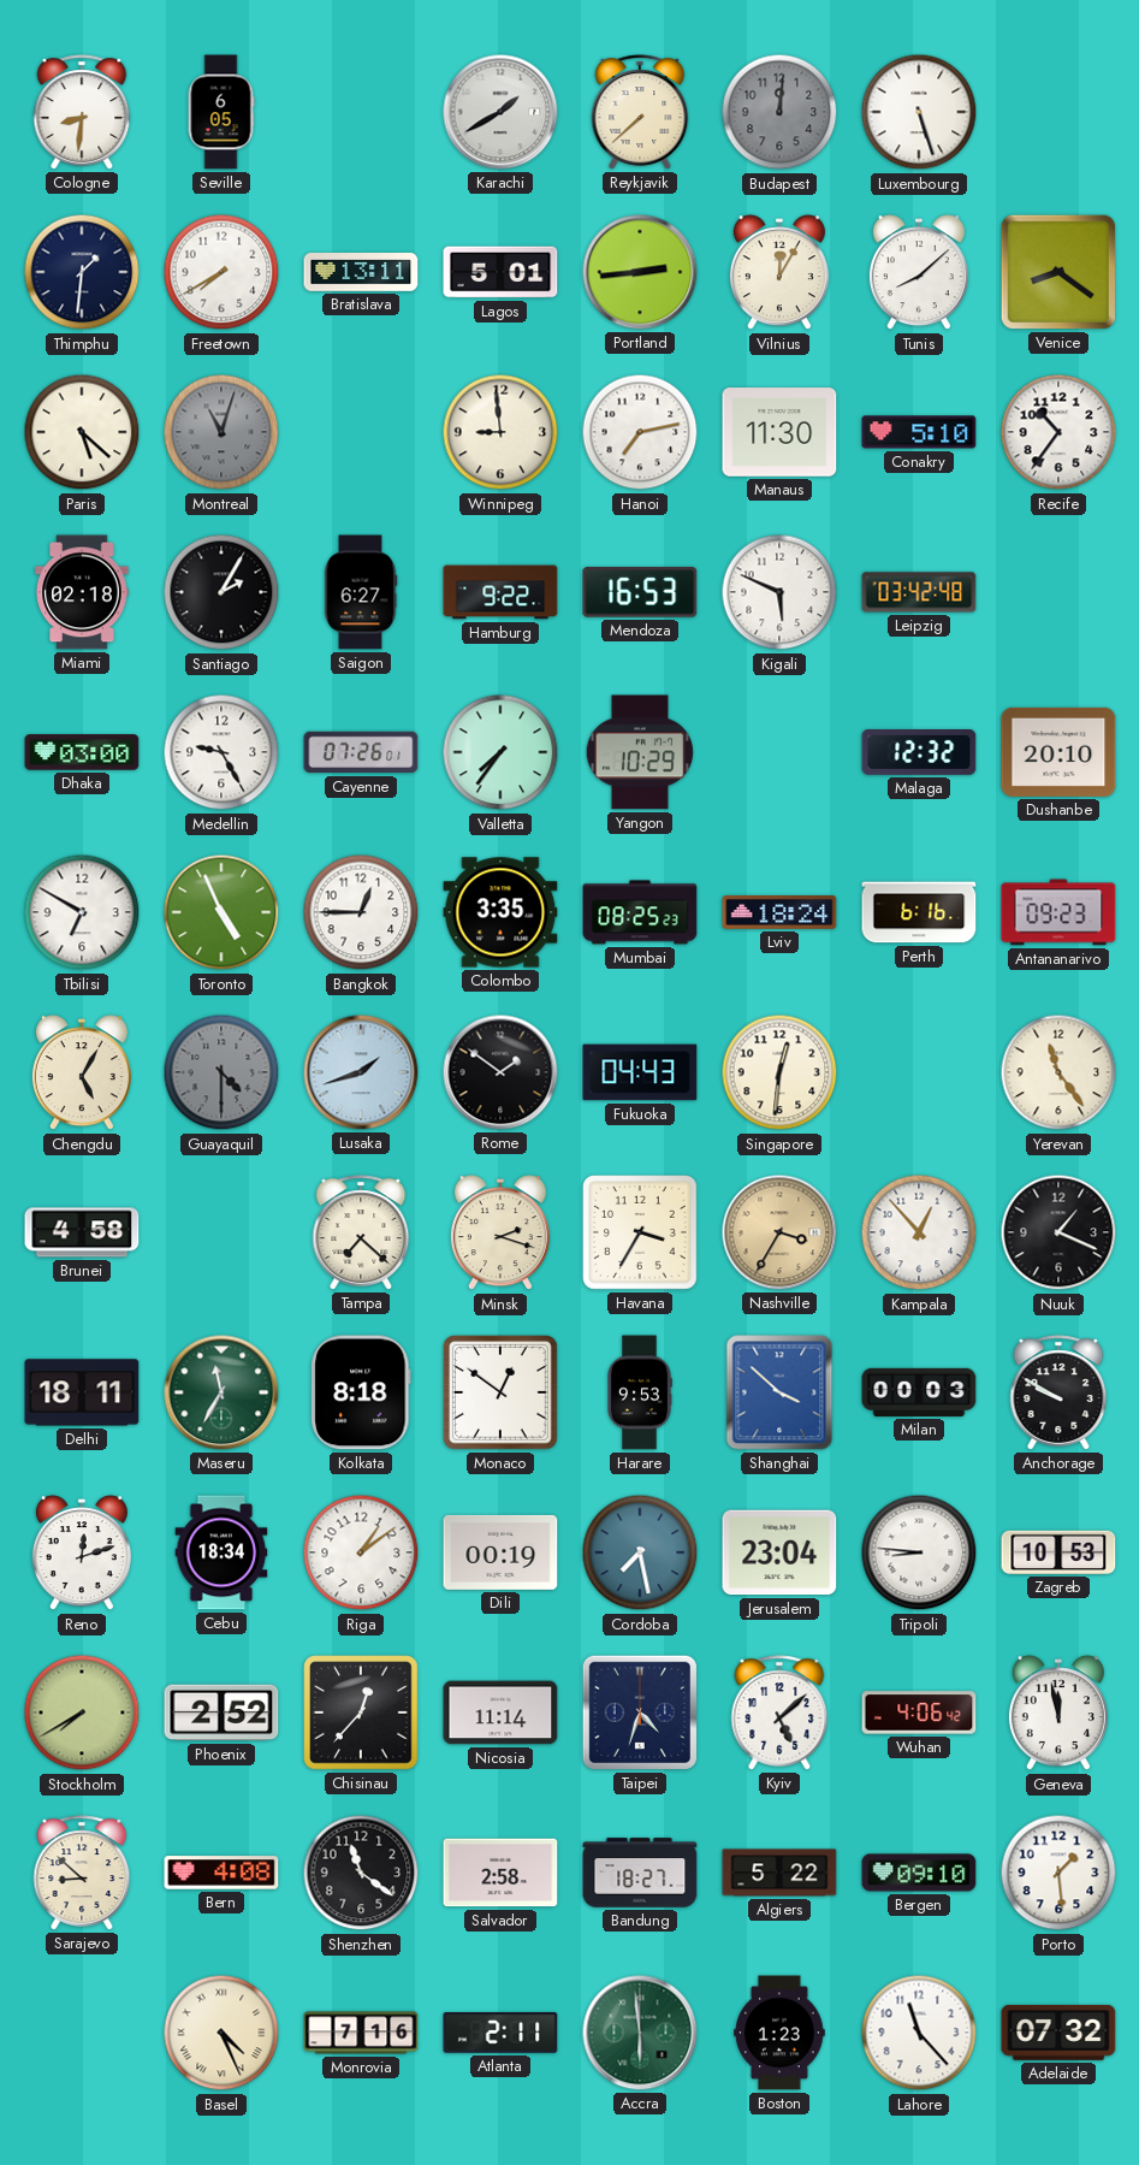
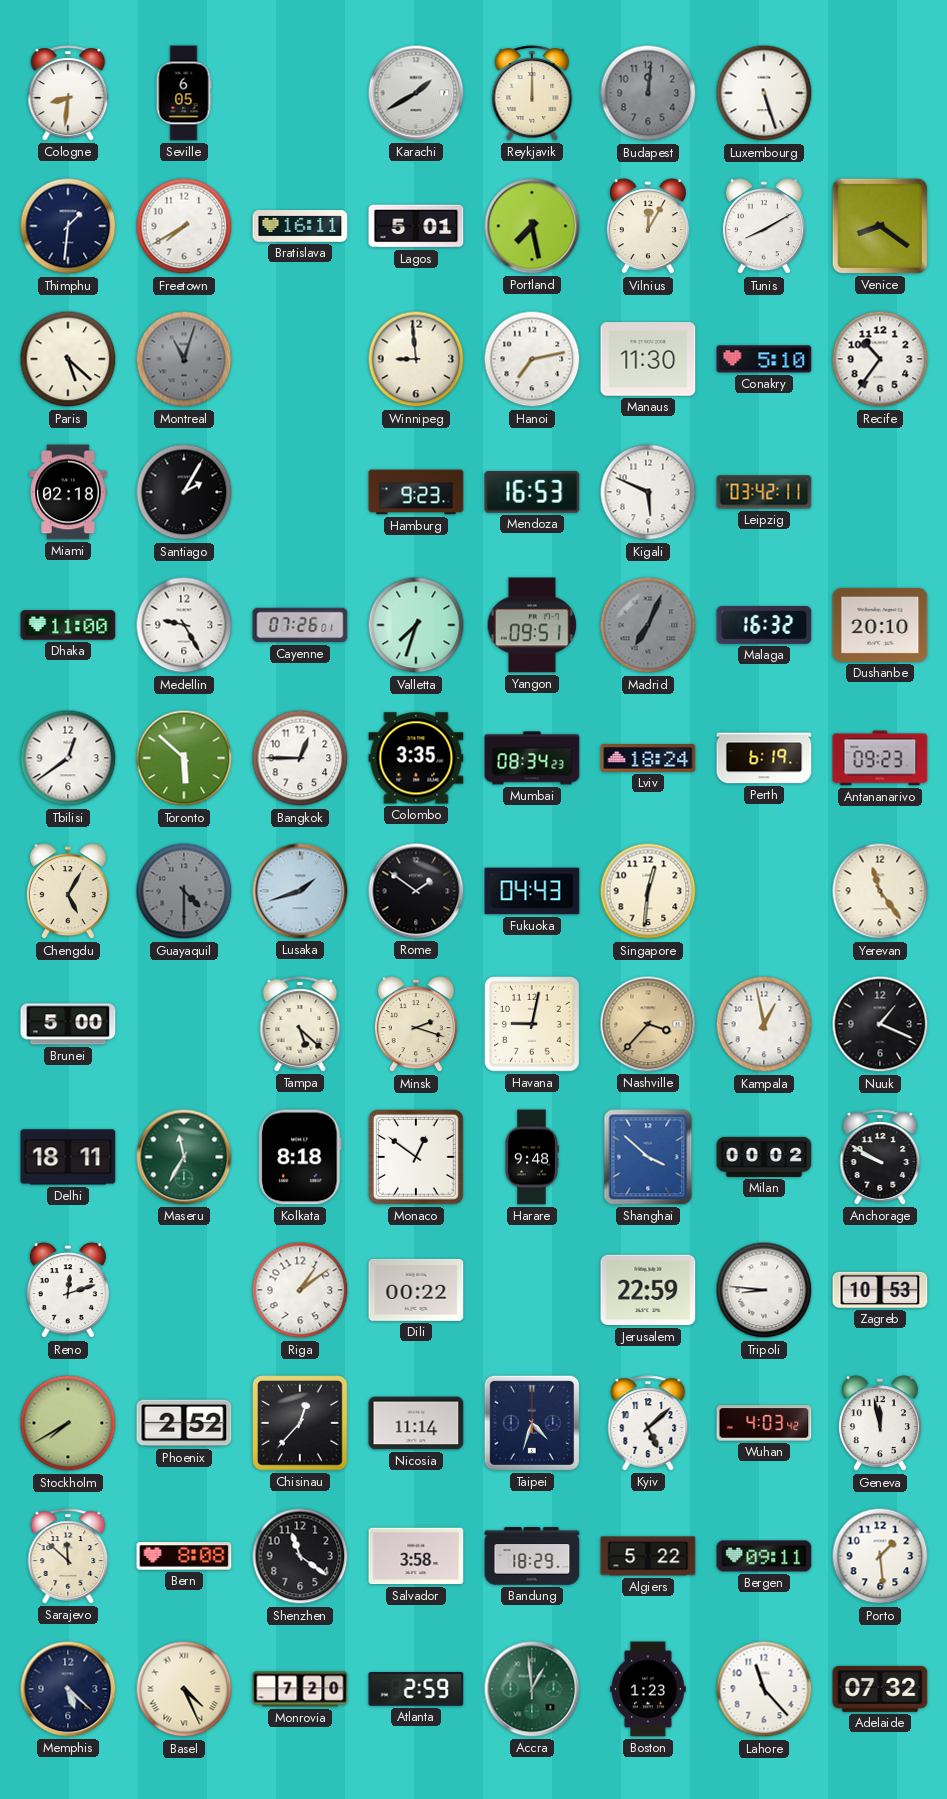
Reykjavik: 7:38 -> 12:00
Bratislava: 13:11 -> 16:11
Portland: 2:44 -> 7:28
Tunis: 8:08 -> 8:10
Saigon: 6:27 -> none
Hamburg: 9:22 -> 9:23
Leipzig: 03:42:48 -> 03:42:11
Dhaka: 03:00 -> 11:00
Valletta: 7:36 -> 7:33
Yangon: 10:29 -> 09:51
Madrid: none -> 7:04
Malaga: 12:32 -> 16:32
Tbilisi: 6:50 -> 12:39
Toronto: 4:56 -> 5:52
Mumbai: 08:25 -> 08:34
Perth: 6:16 -> 6:19
Brunei: 4:58 -> 5:00
Tampa: 7:22 -> 5:22
Havana: 3:35 -> 9:02
Nashville: 3:35 -> 3:37
Kampala: 12:53 -> 12:58
Harare: 9:53 -> 9:48
Milan: 00:03 -> 00:02
Cebu: 18:34 -> none
Dili: 00:19 -> 00:22
Cordoba: 7:28 -> none
Jerusalem: 23:04 -> 22:59
Wuhan: 4:06 -> 4:03
Sarajevo: 8:52 -> 11:52
Bern: 4:08 -> 8:08
Salvador: 2:58 -> 3:58
Bandung: 18:27 -> 18:29
Bergen: 09:10 -> 09:11
Memphis: none -> 5:22
Monrovia: 7:16 -> 7:20
Atlanta: 2:11 -> 2:59
Accra: 5:59 -> 12:59
